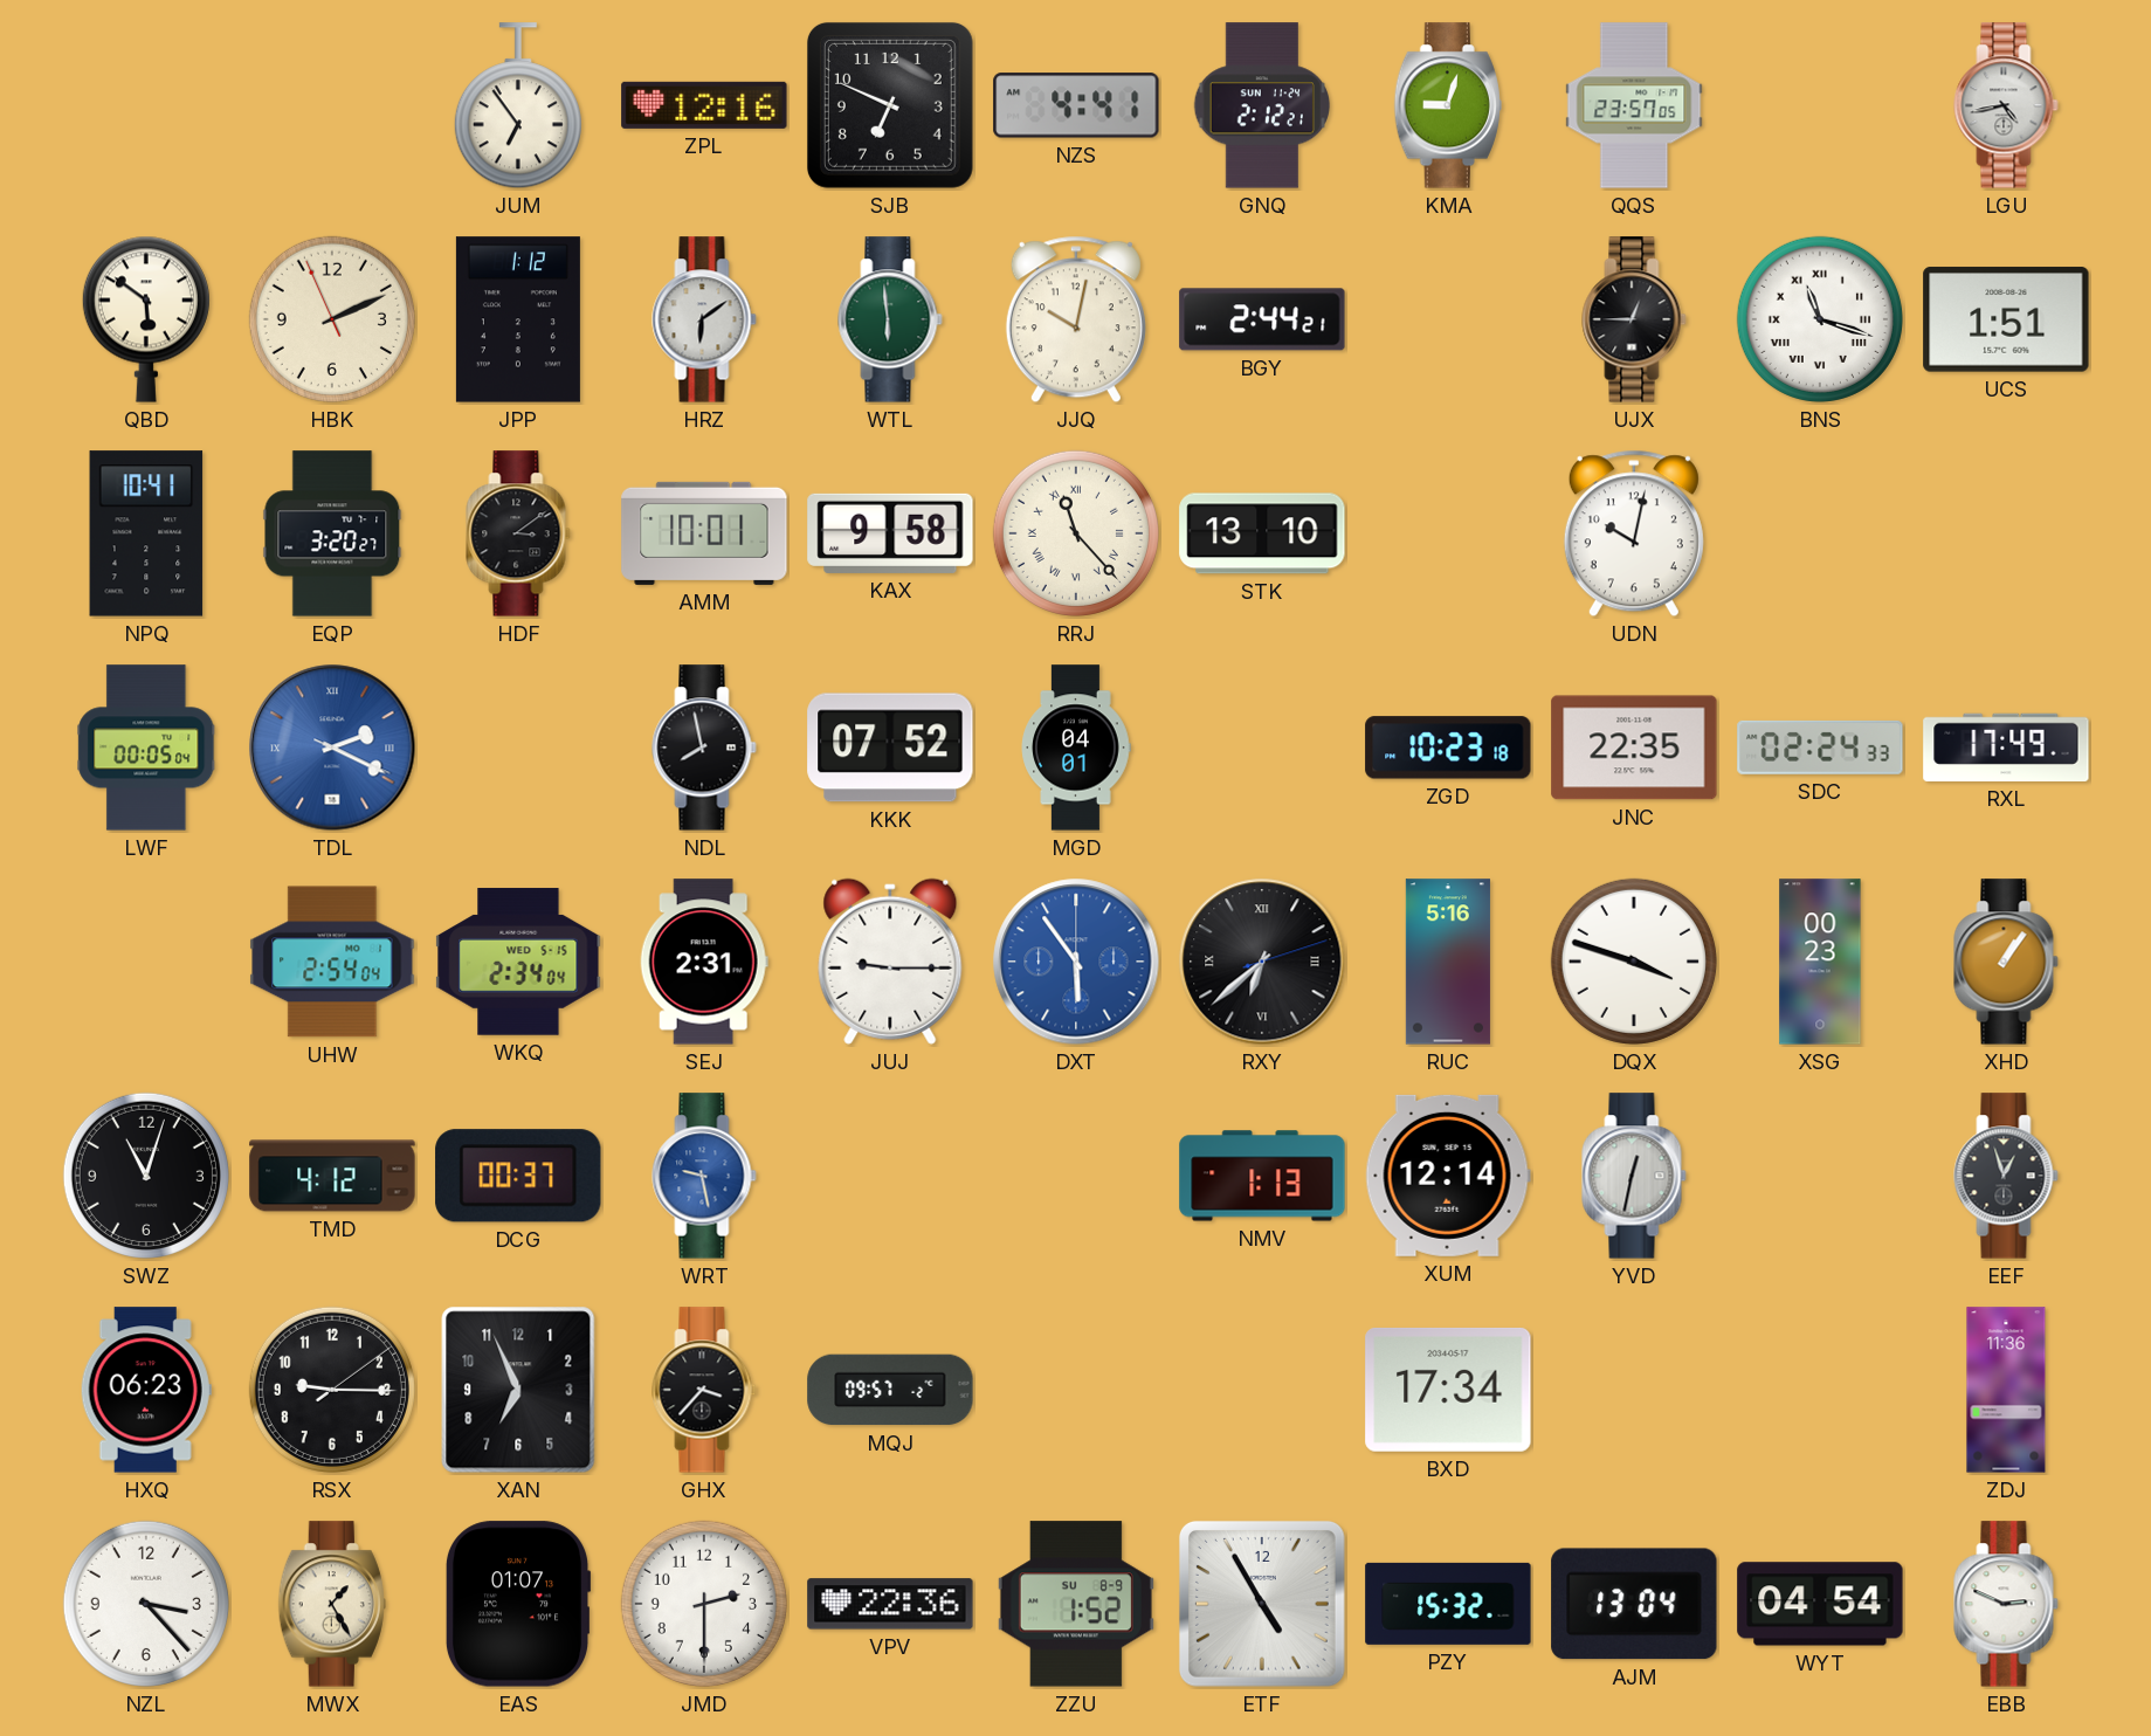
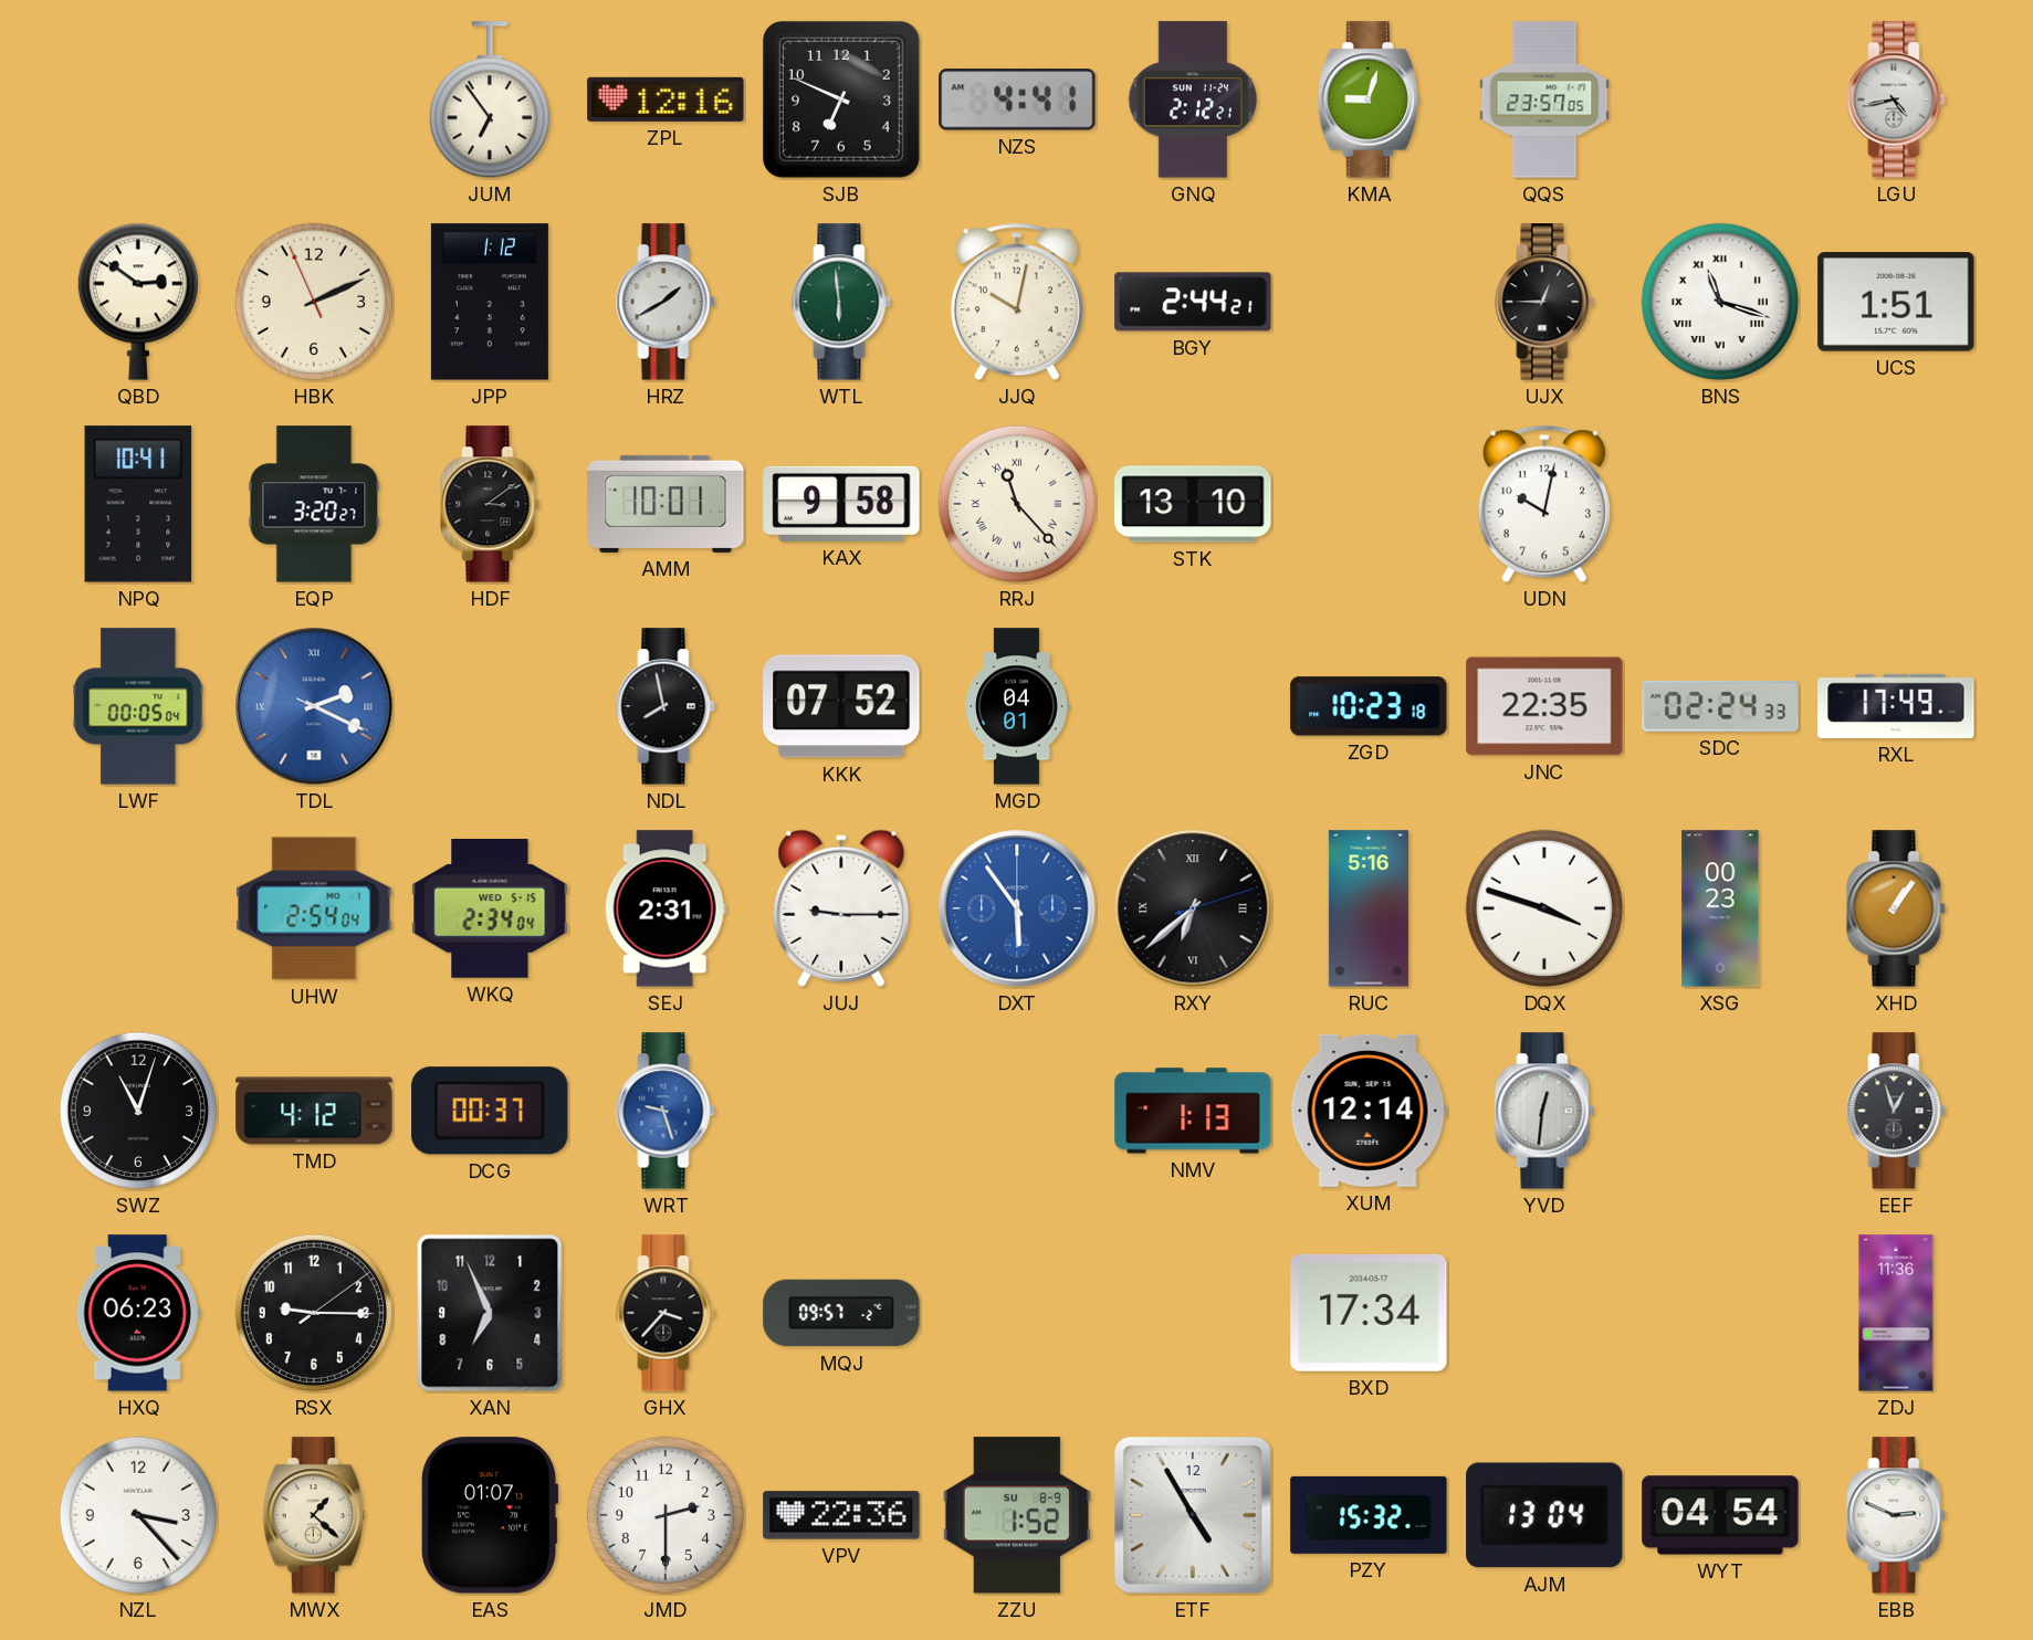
QBD: 5:51 -> 2:51
HRZ: 6:09 -> 1:40
WRT: 9:28 -> 9:27
YVD: 12:32 -> 12:31
MWX: 1:25 -> 1:22
